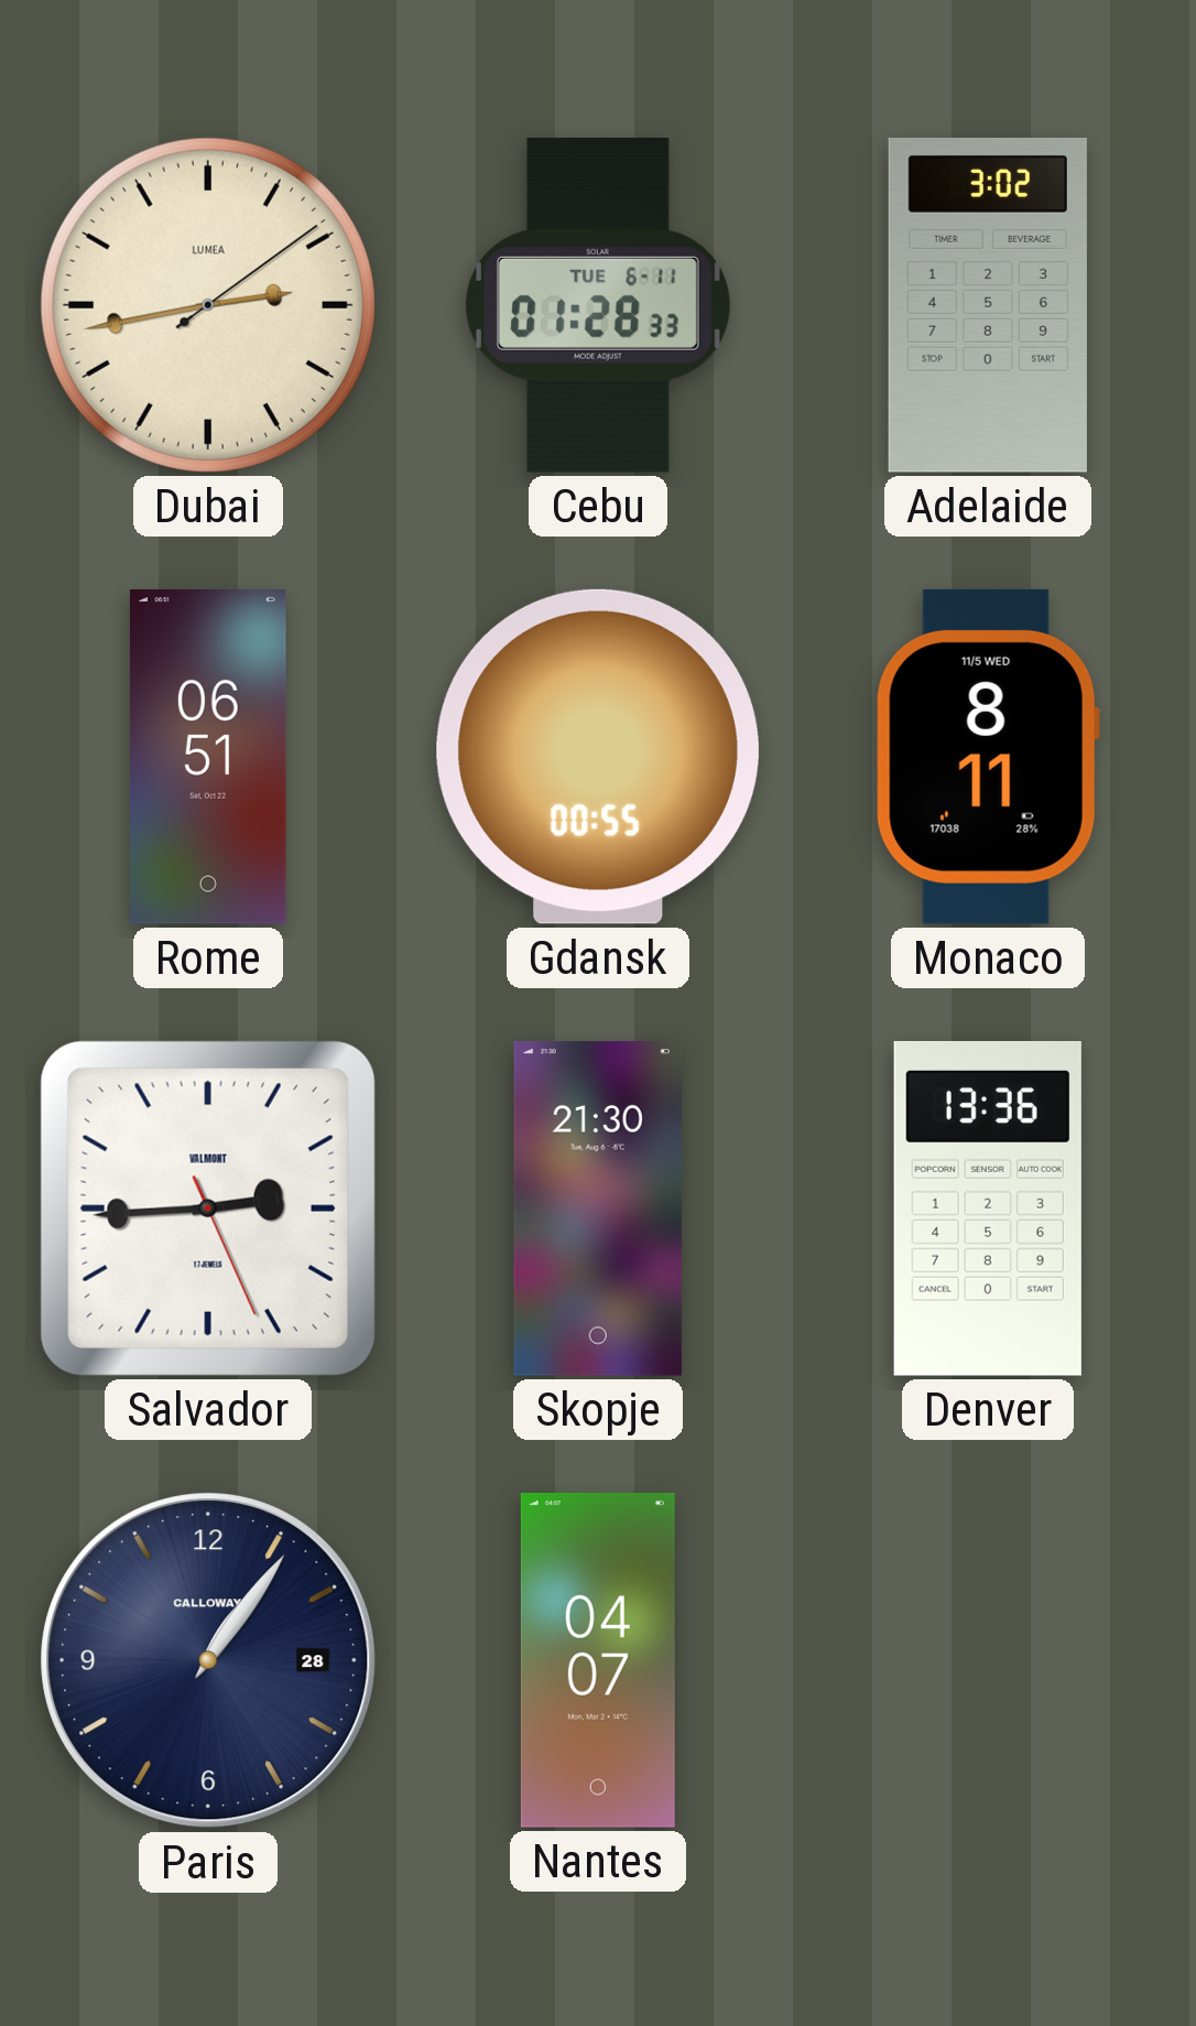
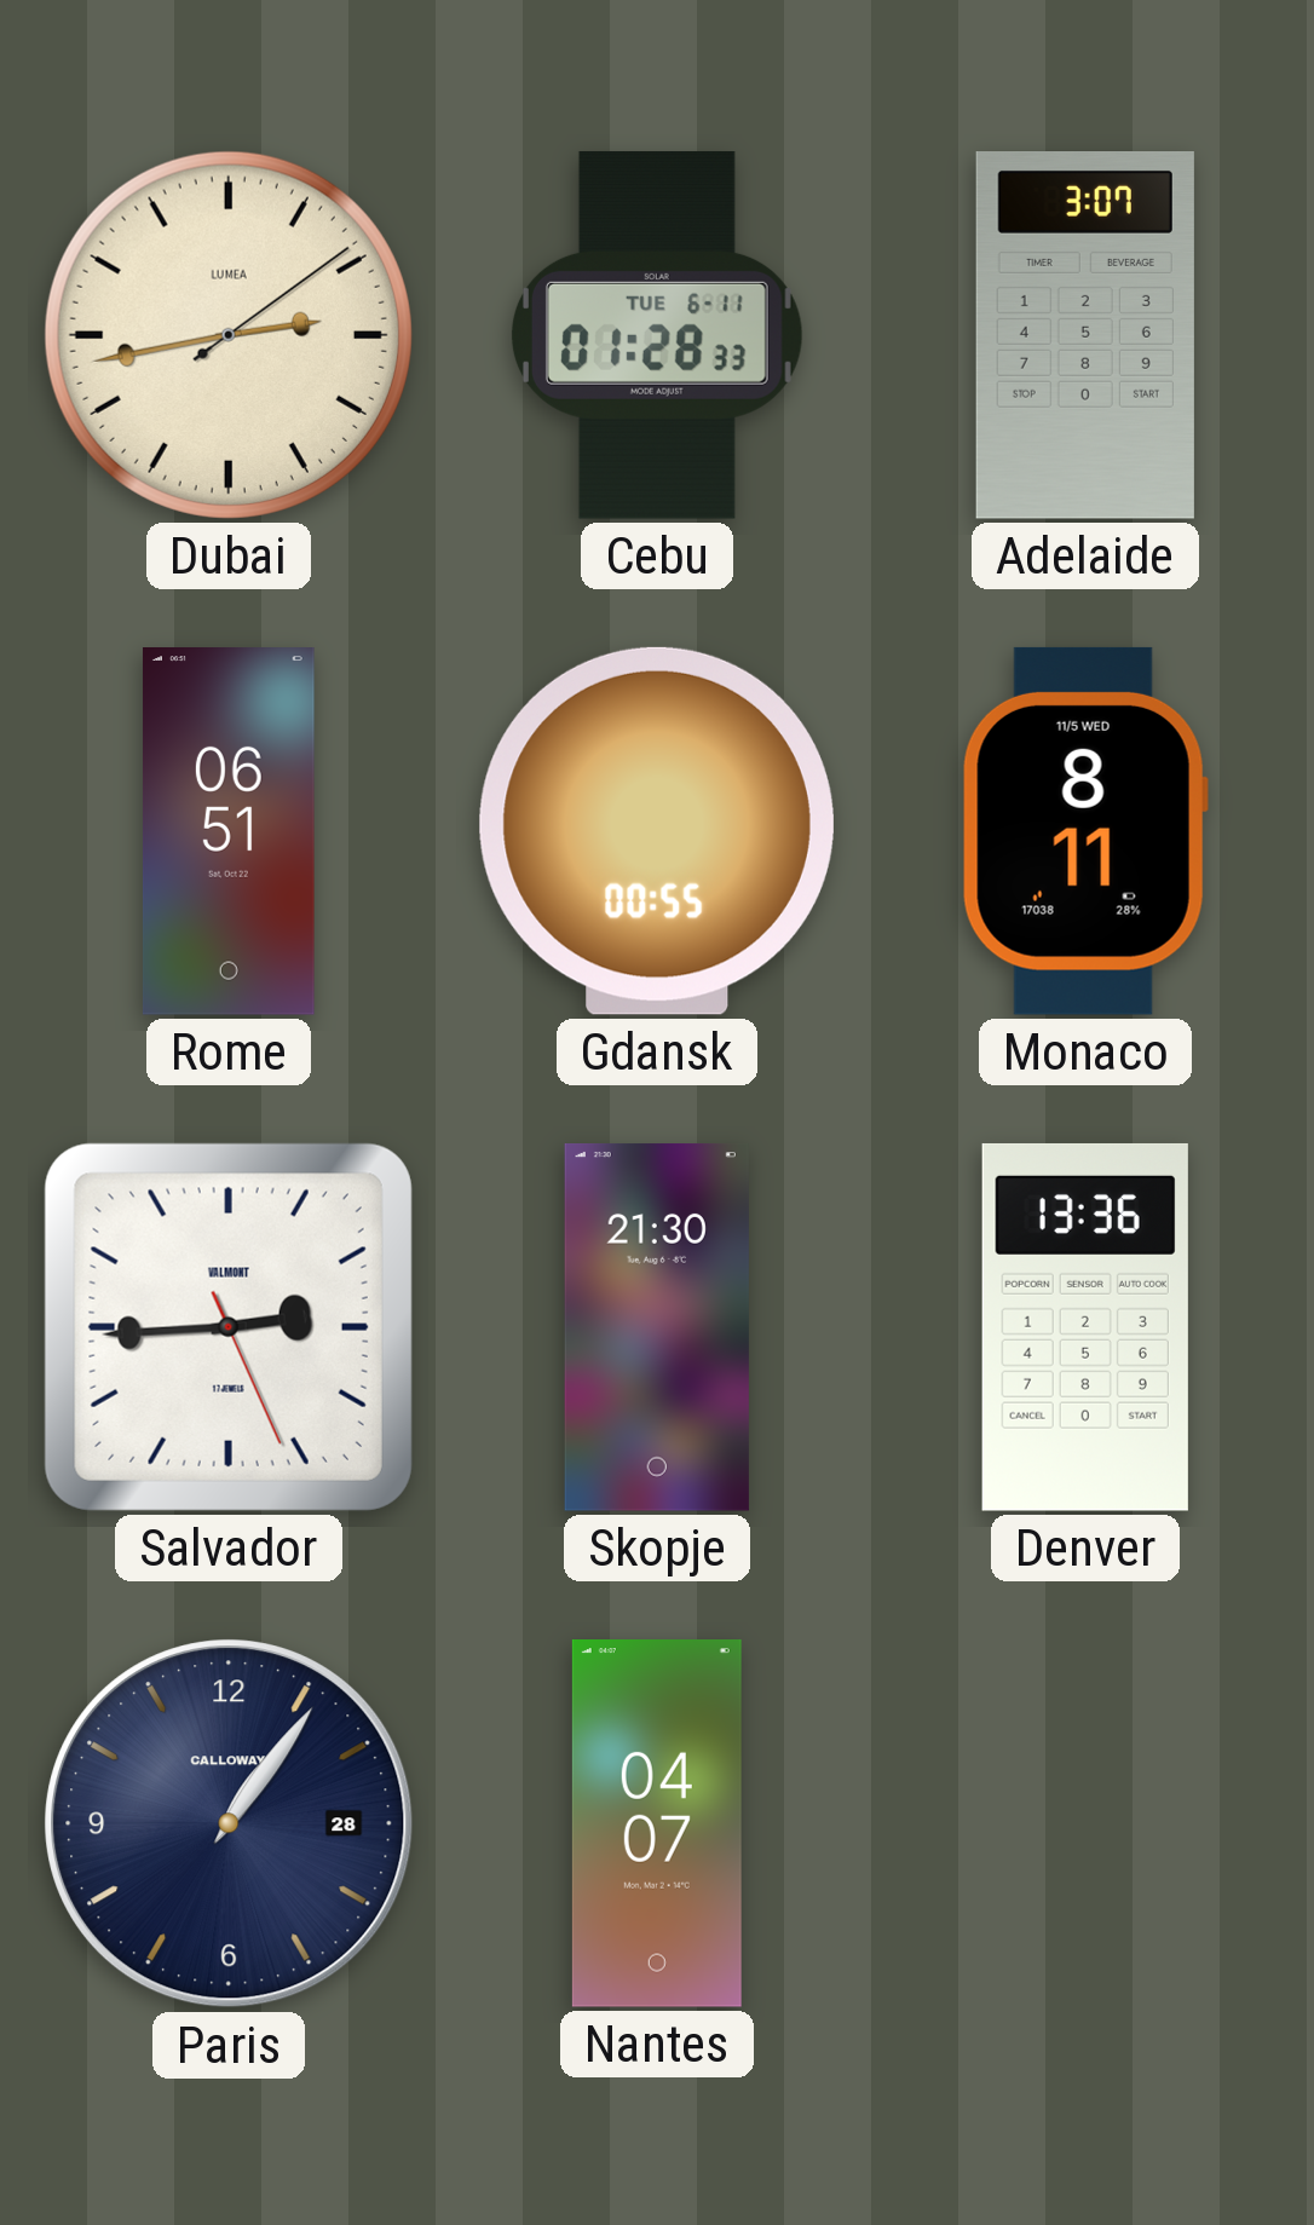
Adelaide: 3:02 -> 3:07
